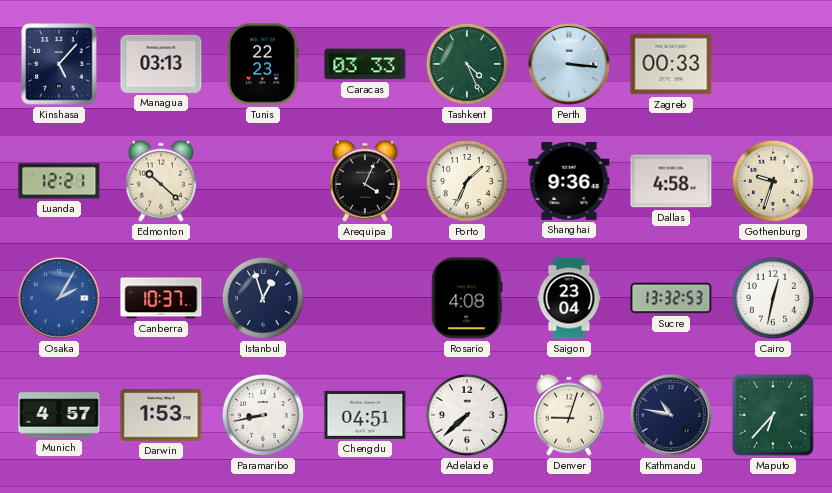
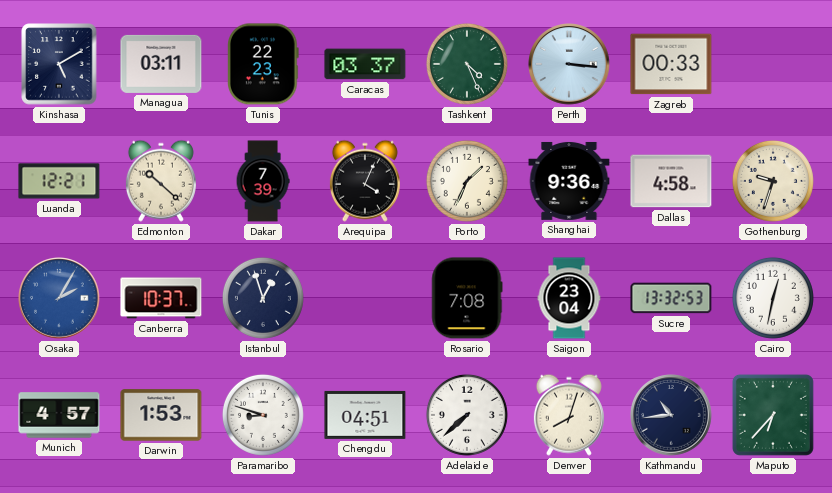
Kinshasa: 5:07 -> 5:10
Managua: 03:13 -> 03:11
Caracas: 03:33 -> 03:37
Dakar: none -> 7:39
Rosario: 4:08 -> 7:08
Paramaribo: 8:43 -> 8:48
Denver: 9:03 -> 8:03
Kathmandu: 10:47 -> 10:44
